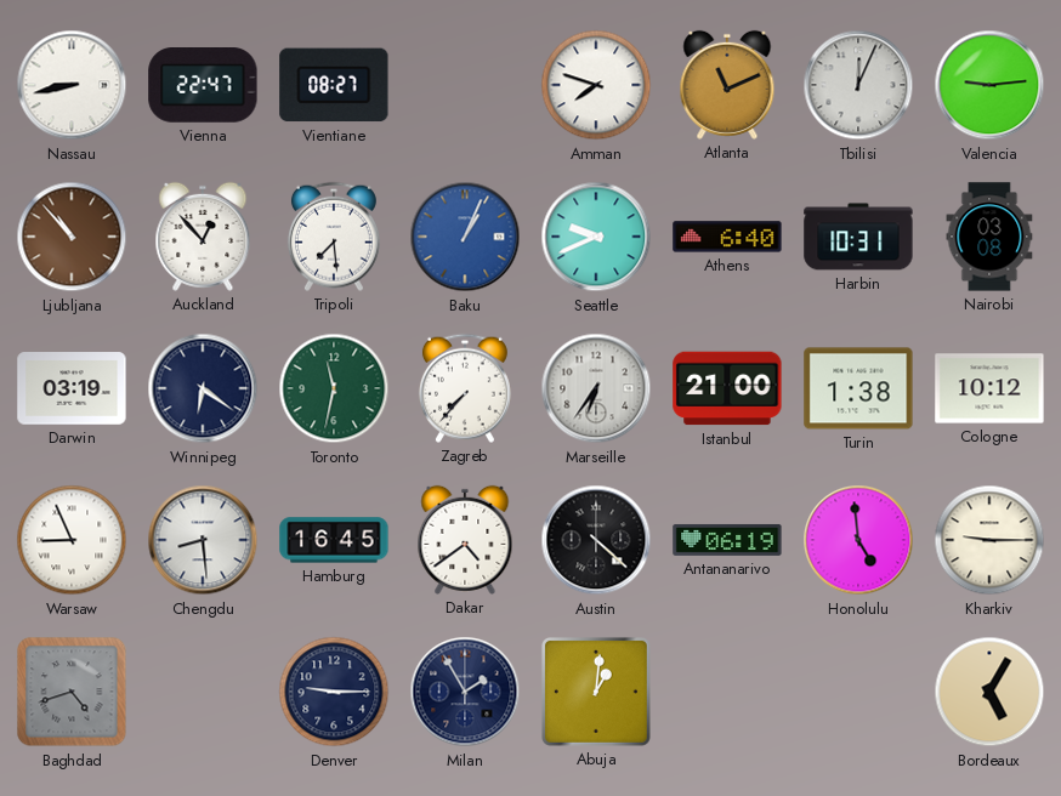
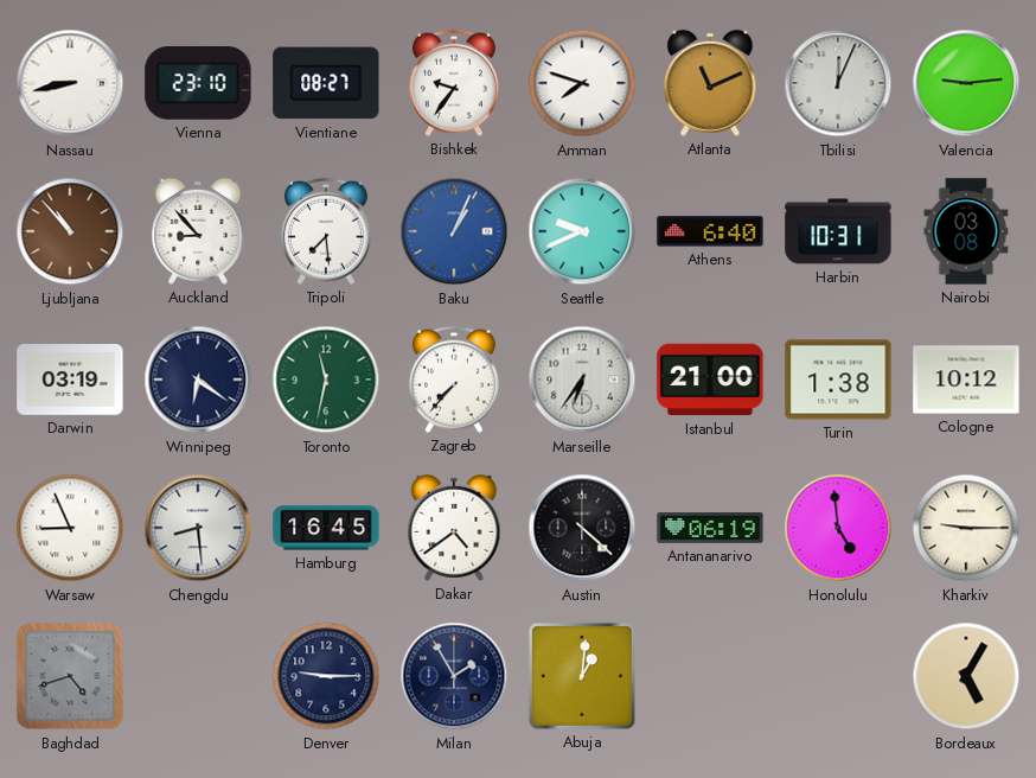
Vienna: 22:47 -> 23:10
Bishkek: none -> 9:36
Auckland: 12:53 -> 8:53
